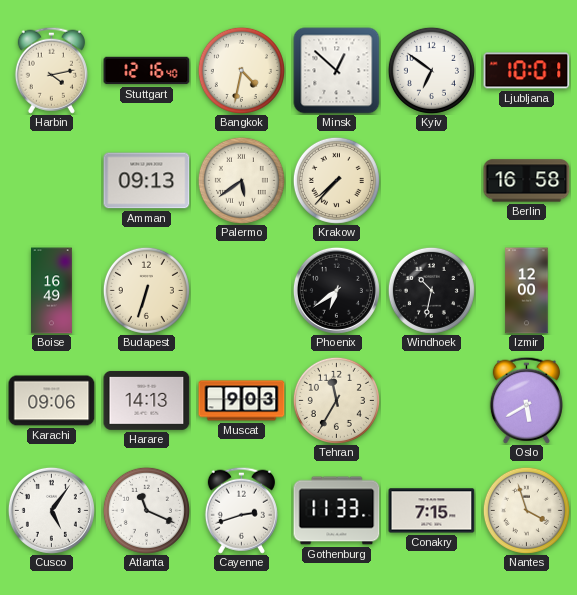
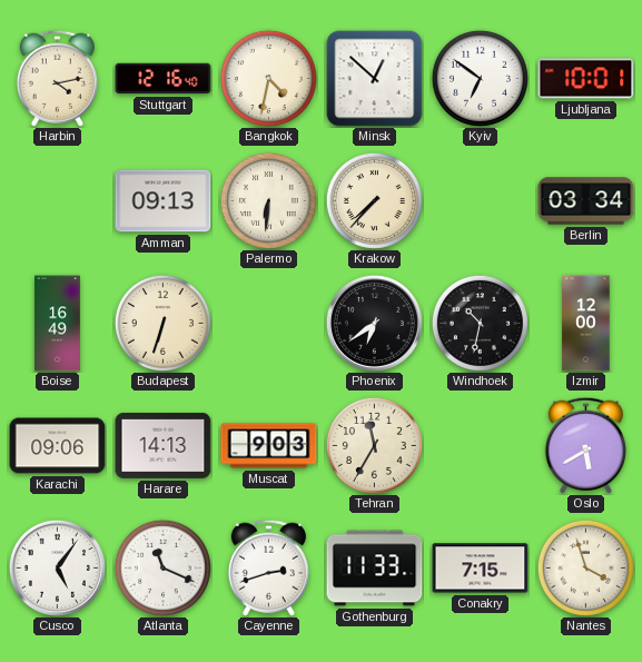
Palermo: 5:39 -> 6:31
Berlin: 16:58 -> 03:34
